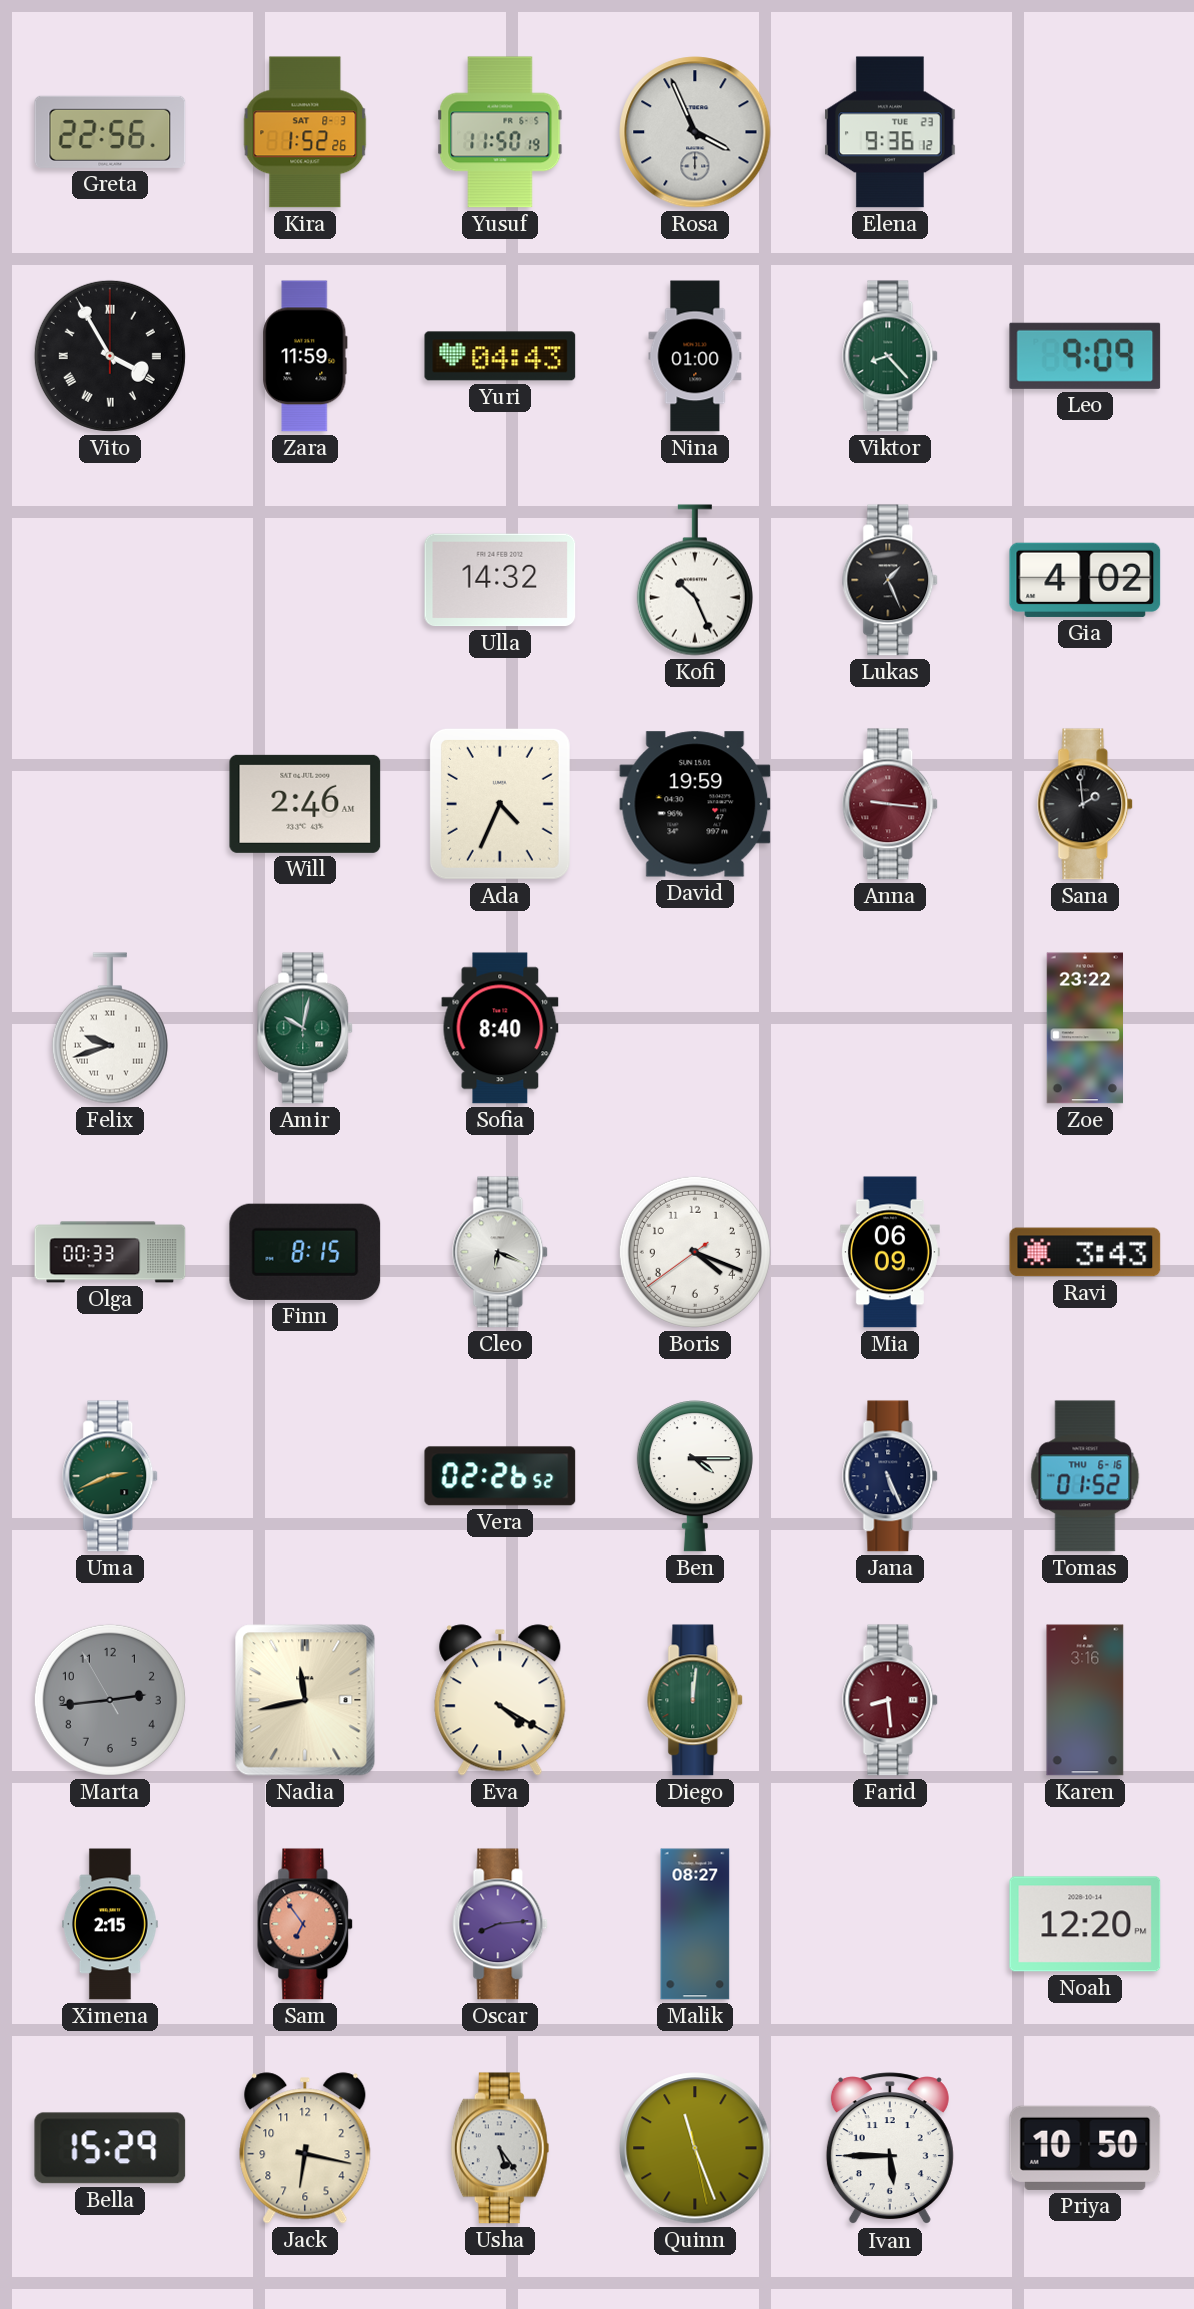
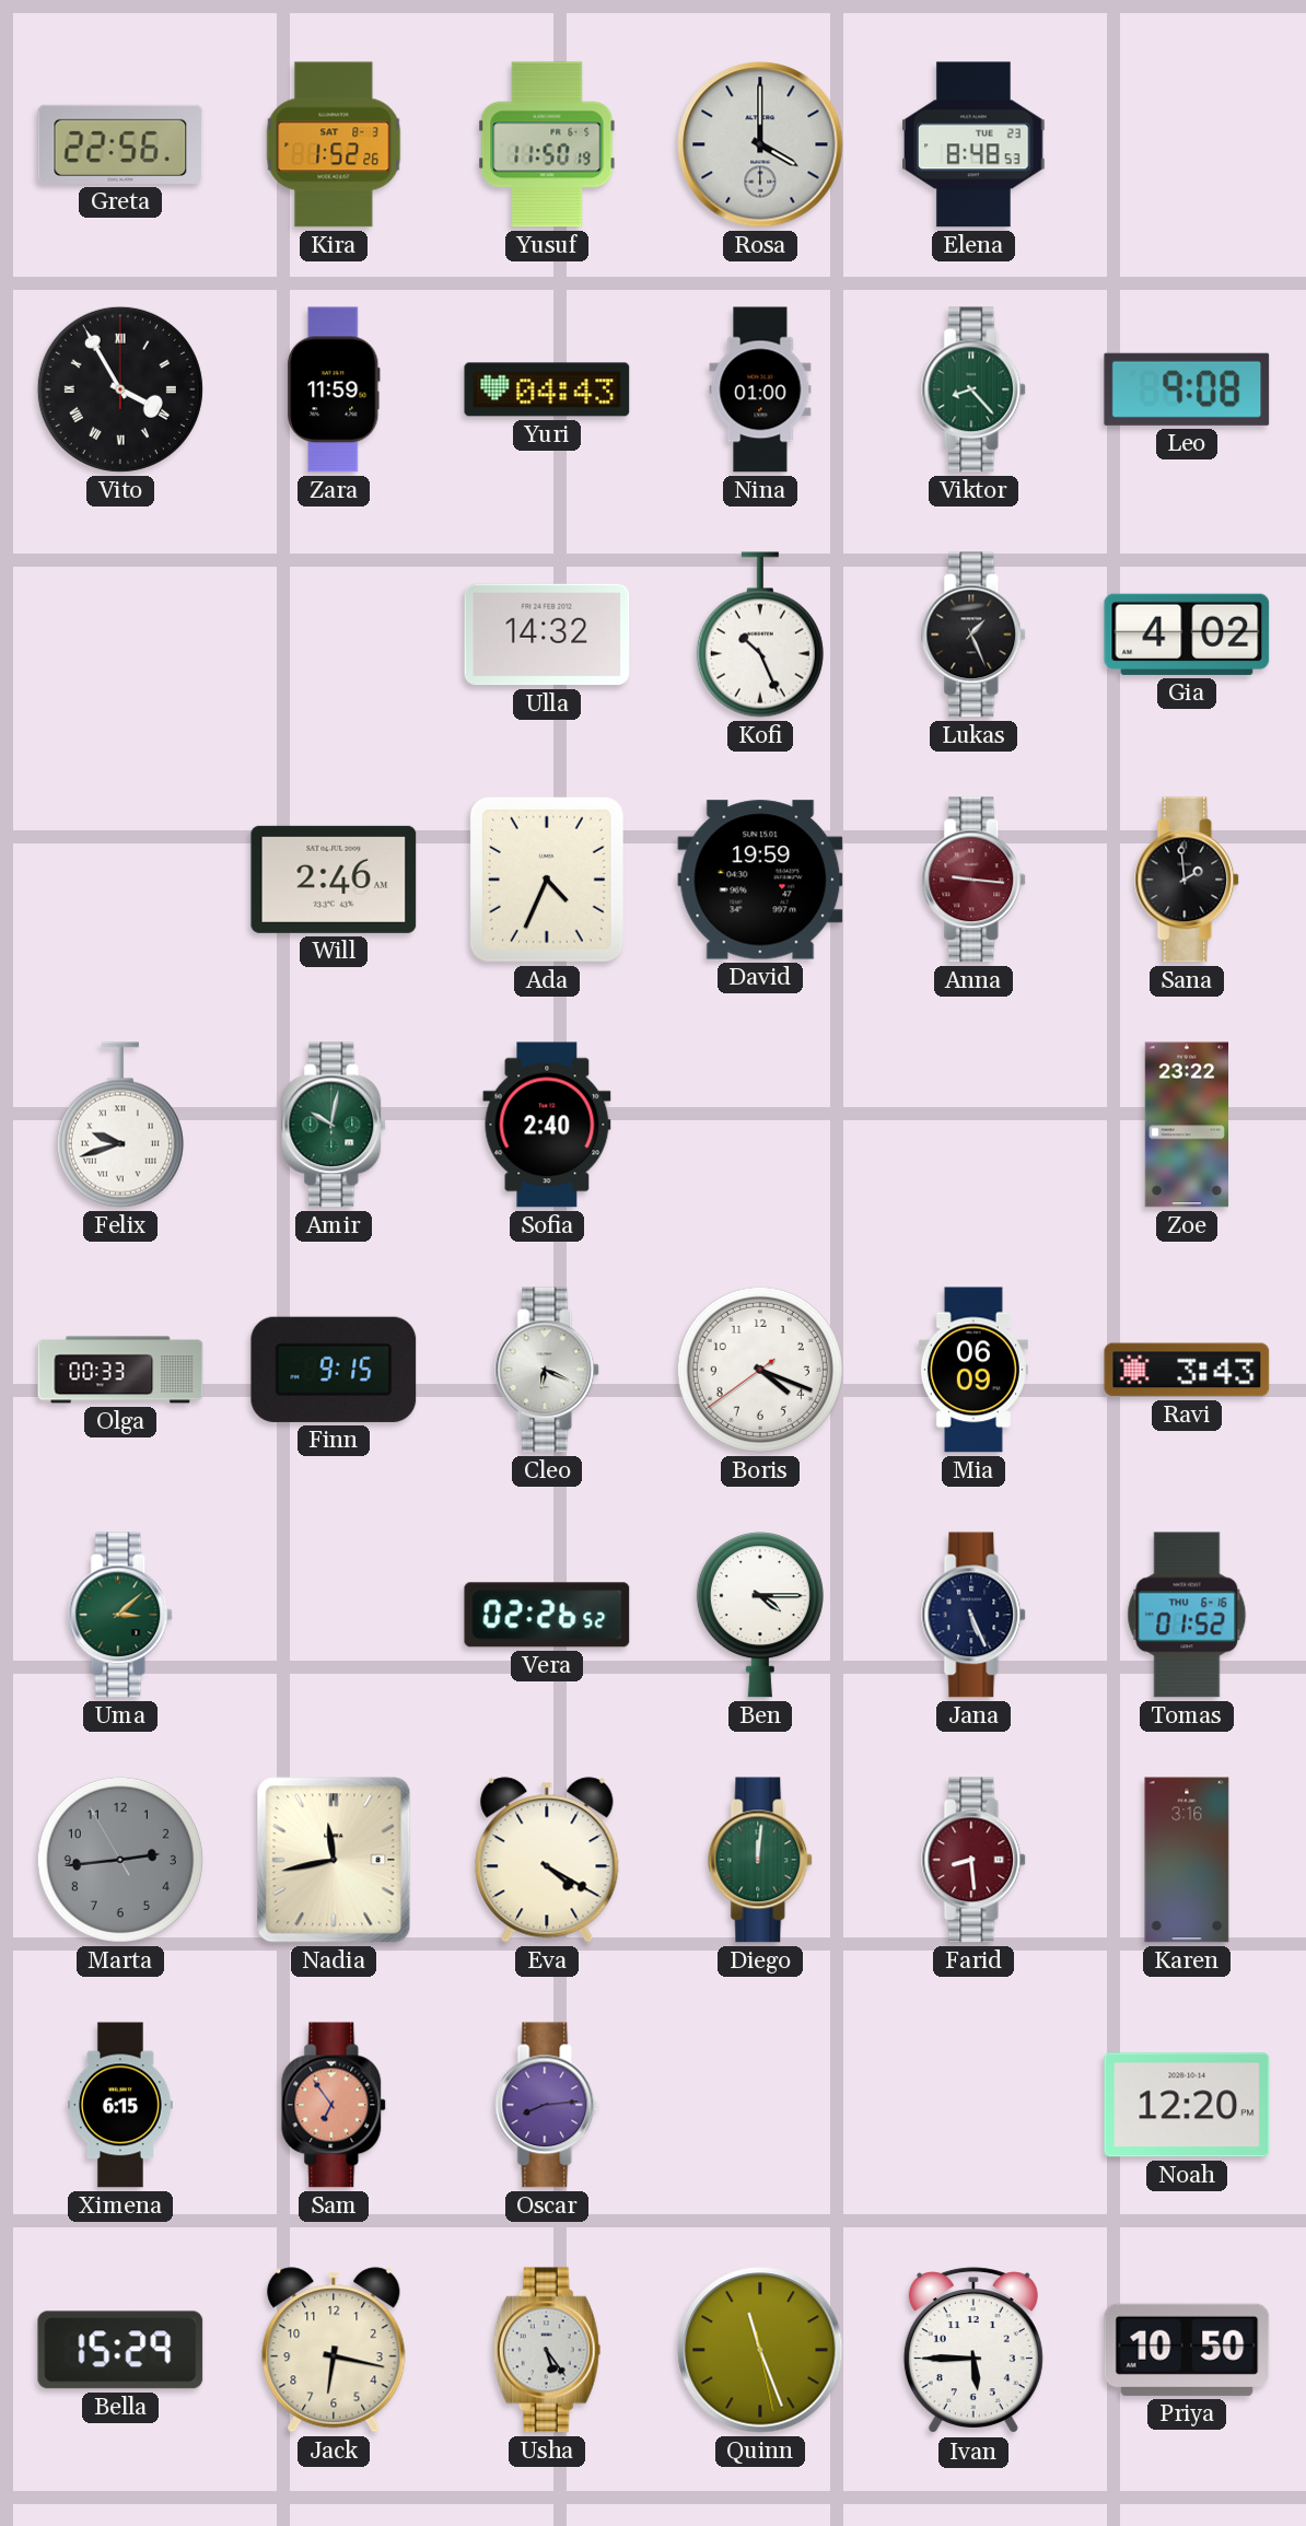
Rosa: 3:56 -> 4:00
Elena: 9:36 -> 8:48
Leo: 9:09 -> 9:08
Sofia: 8:40 -> 2:40
Finn: 8:15 -> 9:15
Uma: 2:41 -> 3:08
Ximena: 2:15 -> 6:15
Malik: 08:27 -> none
